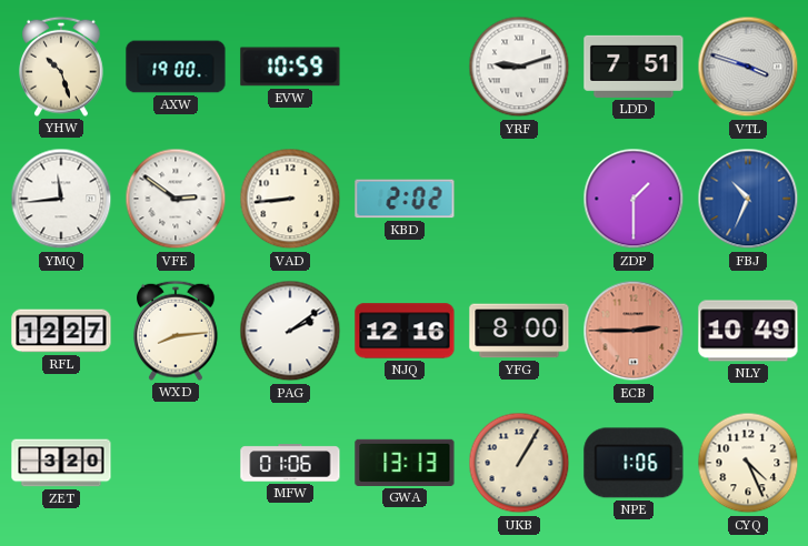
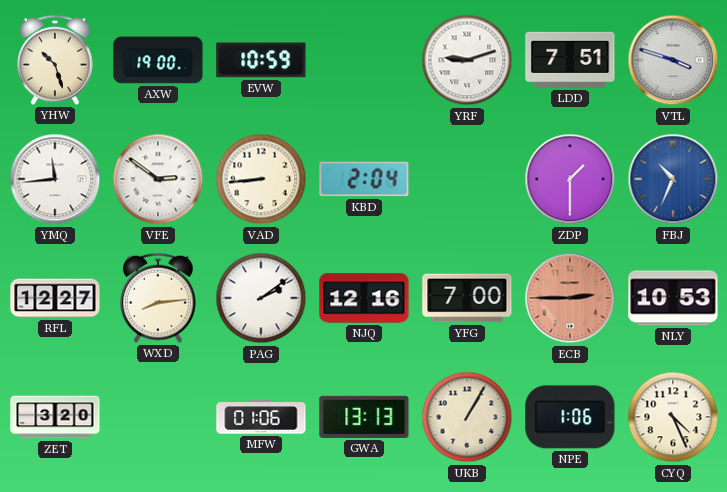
KBD: 2:02 -> 2:04
YFG: 8:00 -> 7:00
NLY: 10:49 -> 10:53
